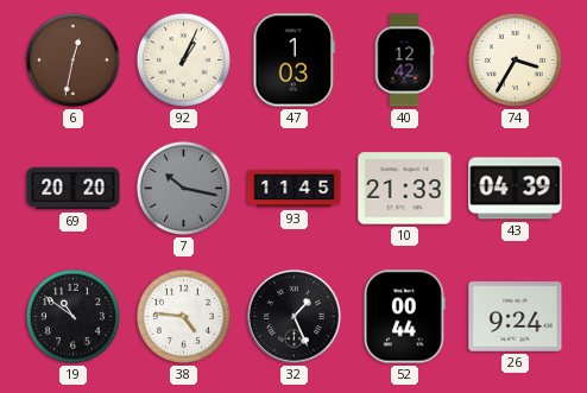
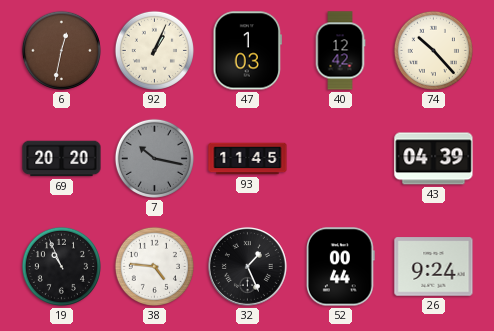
74: 3:35 -> 10:23
10: 21:33 -> none
19: 10:51 -> 10:56
